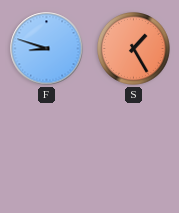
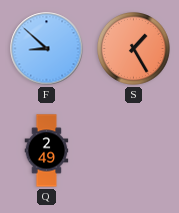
F: 8:48 -> 8:52
Q: none -> 2:49
